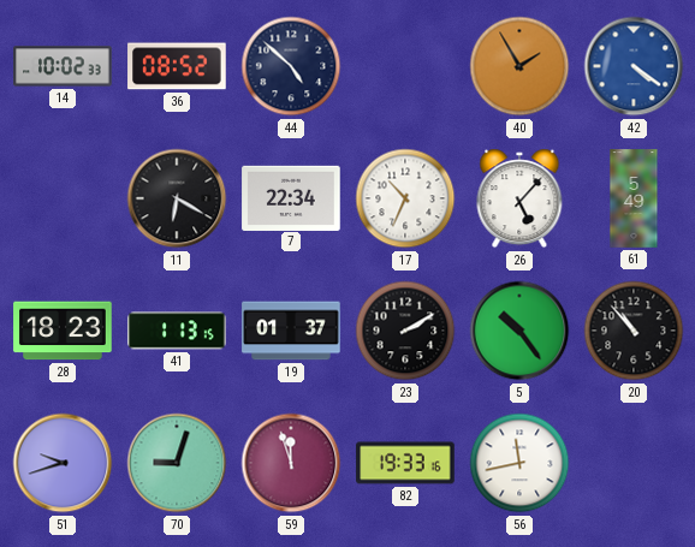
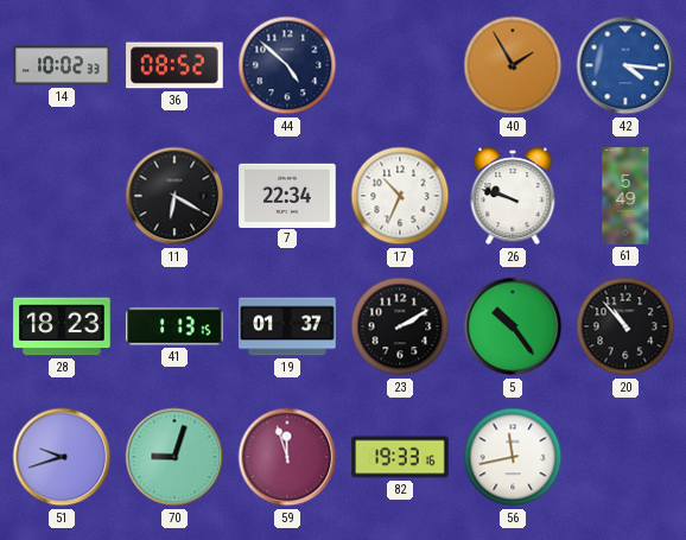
42: 4:21 -> 4:16
26: 5:07 -> 9:48
